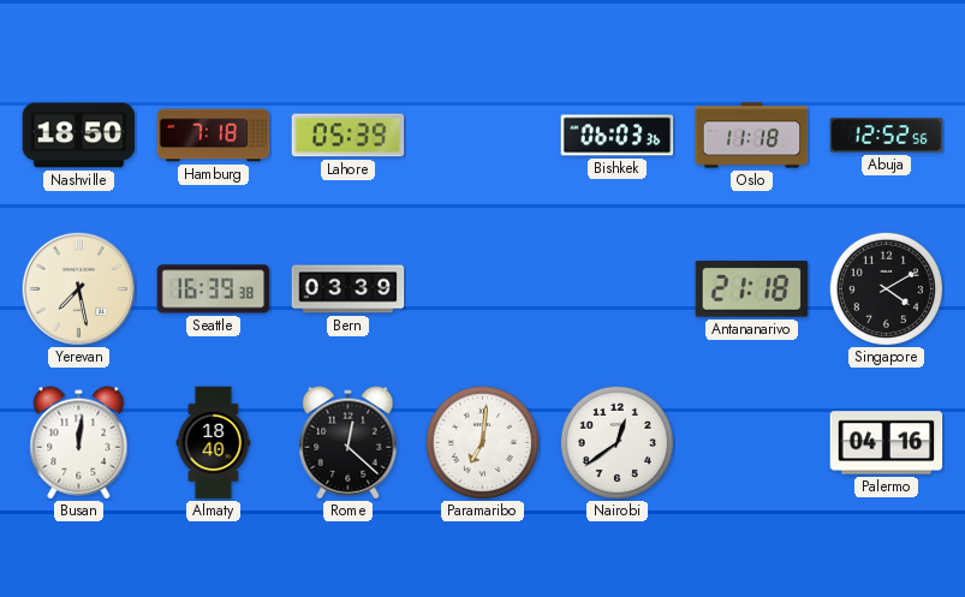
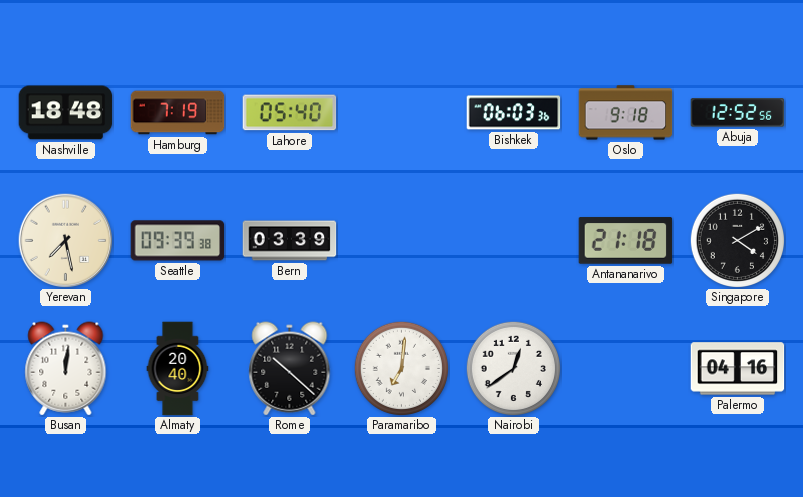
Nashville: 18:50 -> 18:48
Hamburg: 7:18 -> 7:19
Lahore: 05:39 -> 05:40
Oslo: 11:18 -> 9:18
Seattle: 16:39 -> 09:39
Almaty: 18:40 -> 20:40
Rome: 12:22 -> 10:22
